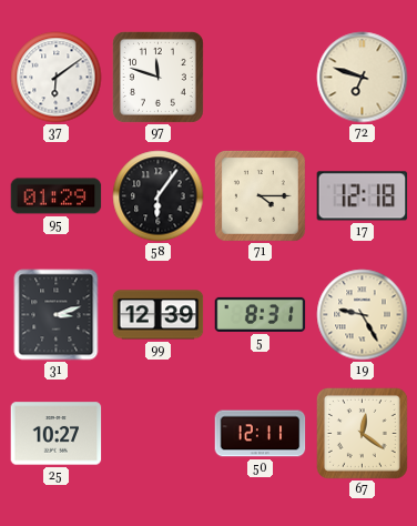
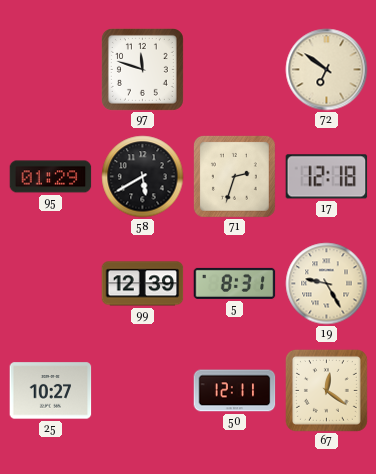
37: 6:09 -> none
72: 6:48 -> 6:51
58: 6:06 -> 5:40
71: 4:15 -> 2:33
31: 3:12 -> none
